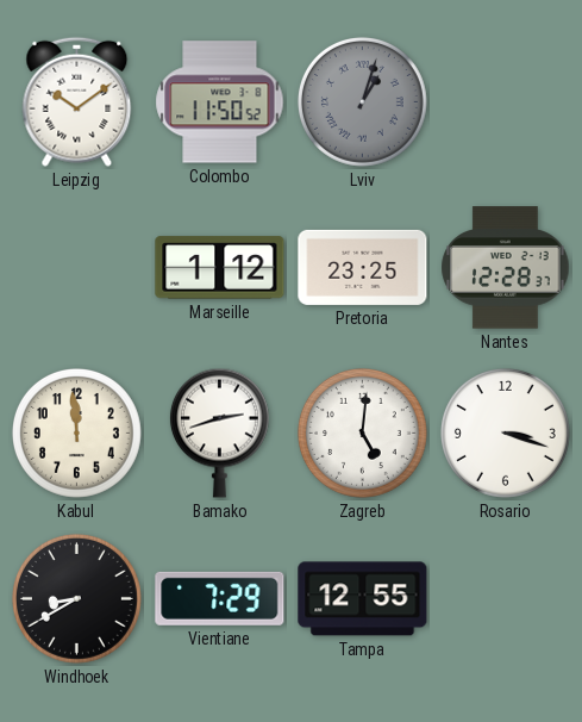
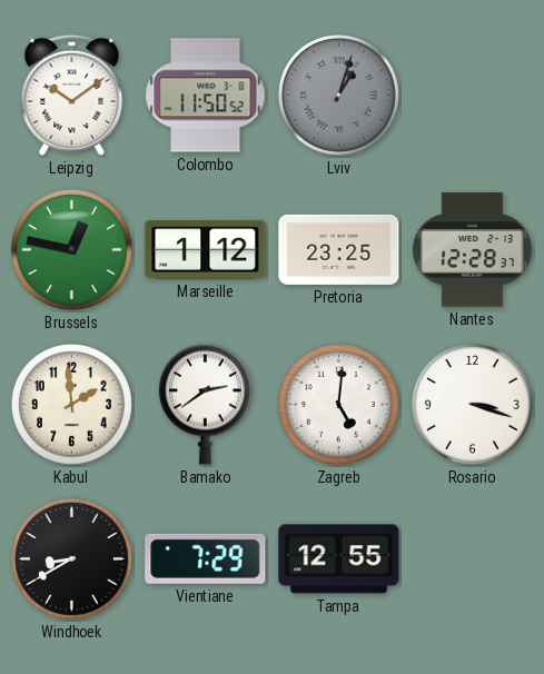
Brussels: none -> 12:47
Kabul: 11:59 -> 1:59
Bamako: 2:42 -> 2:39
